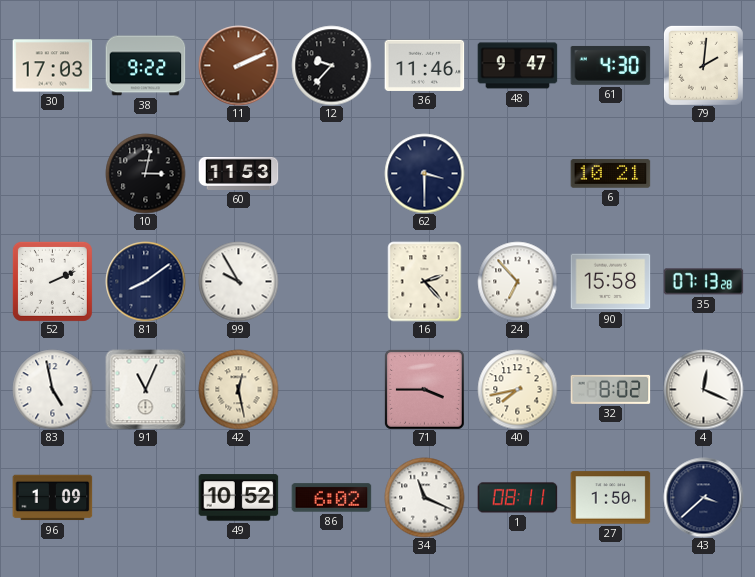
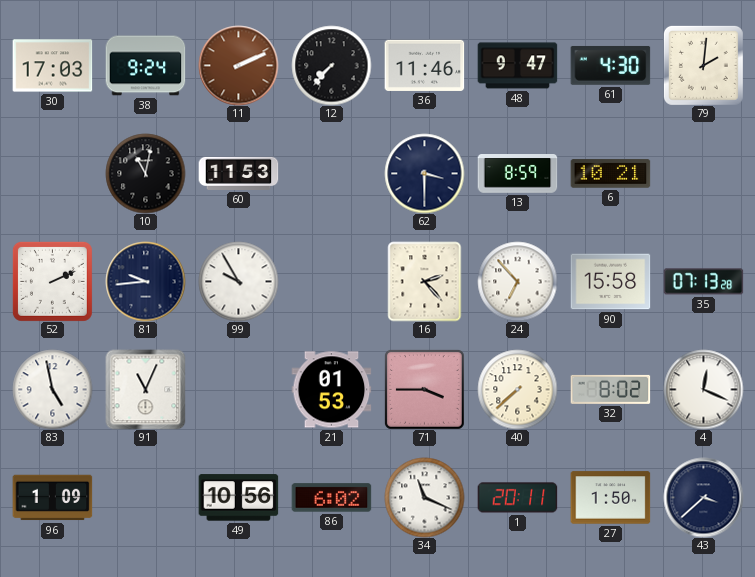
38: 9:22 -> 9:24
12: 9:37 -> 7:37
10: 3:02 -> 11:02
13: none -> 8:59
81: 8:09 -> 9:44
42: 12:28 -> none
21: none -> 01:53
40: 7:43 -> 7:38
49: 10:52 -> 10:56
1: 08:11 -> 20:11
